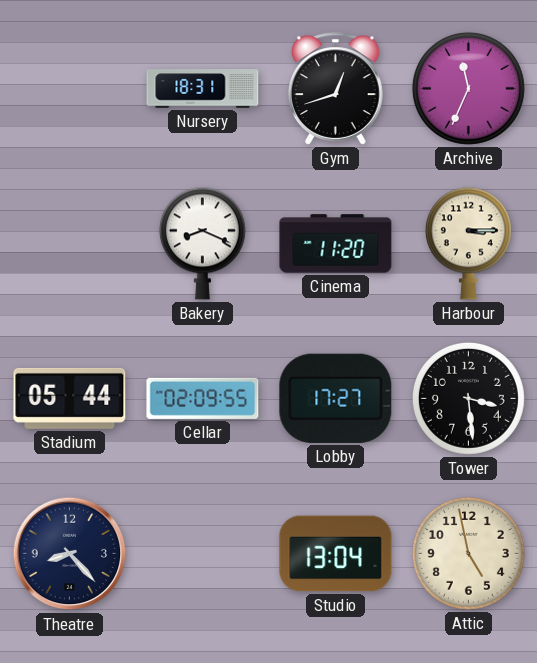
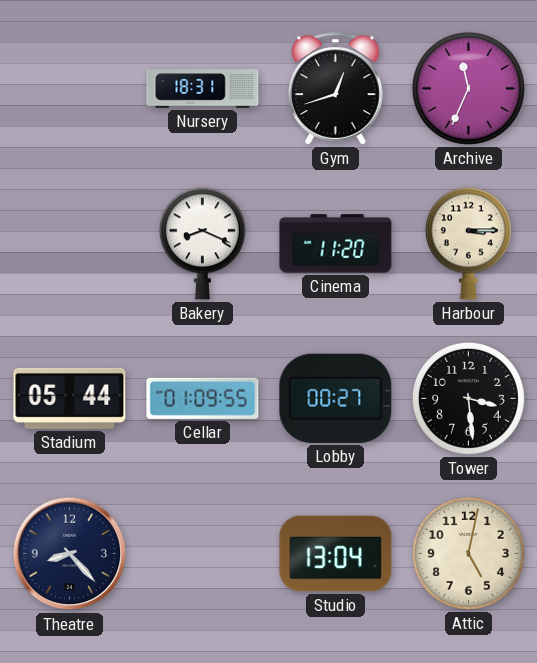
Cellar: 02:09 -> 01:09
Lobby: 17:27 -> 00:27
Attic: 4:58 -> 5:02
